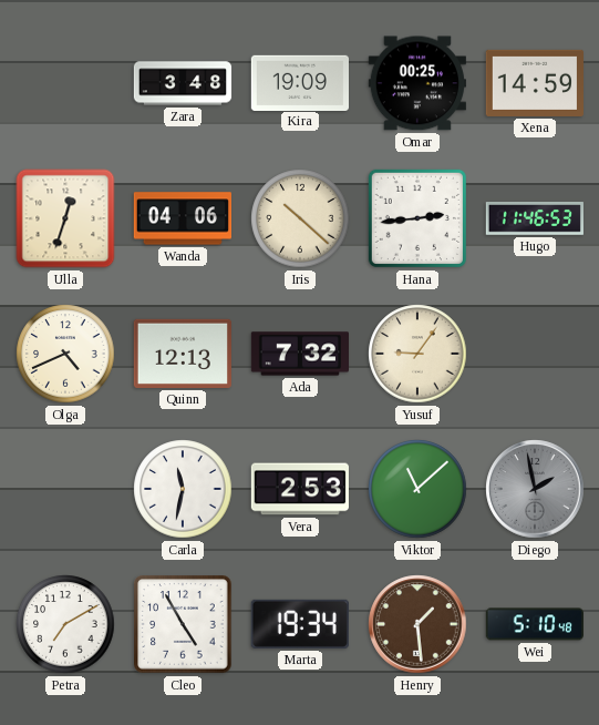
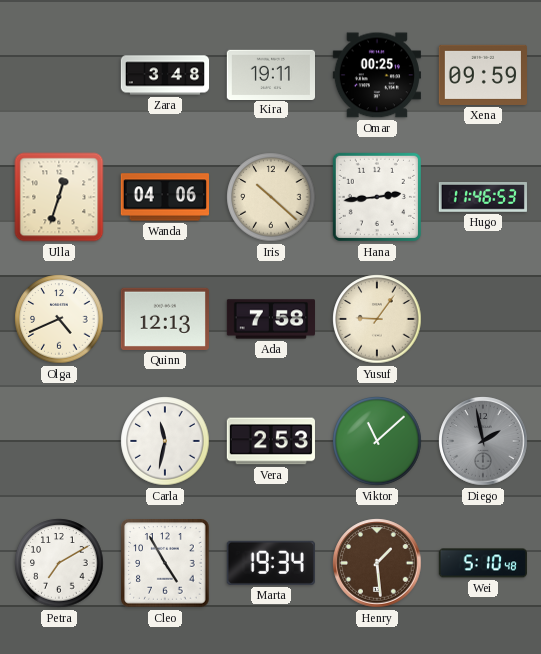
Kira: 19:09 -> 19:11
Xena: 14:59 -> 09:59
Ada: 7:32 -> 7:58
